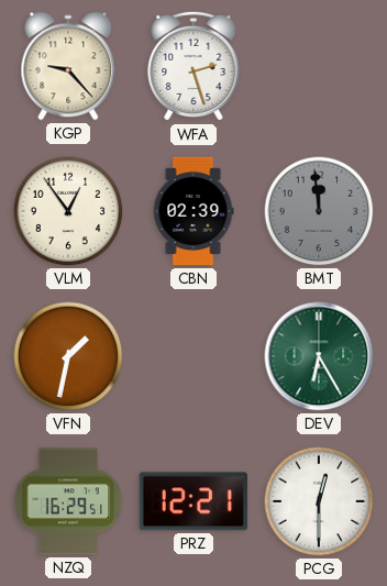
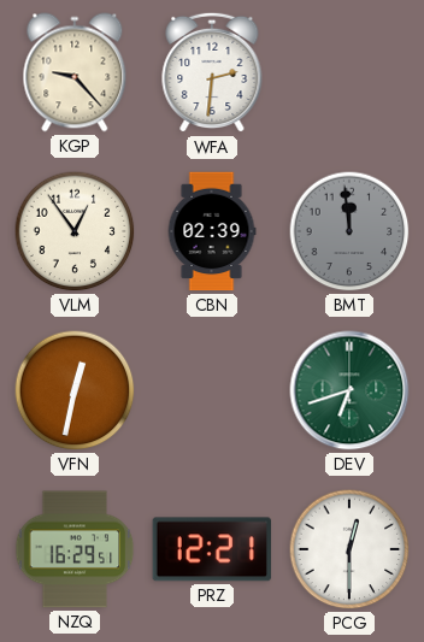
WFA: 2:27 -> 2:31
VFN: 1:32 -> 12:32
DEV: 6:25 -> 6:42
